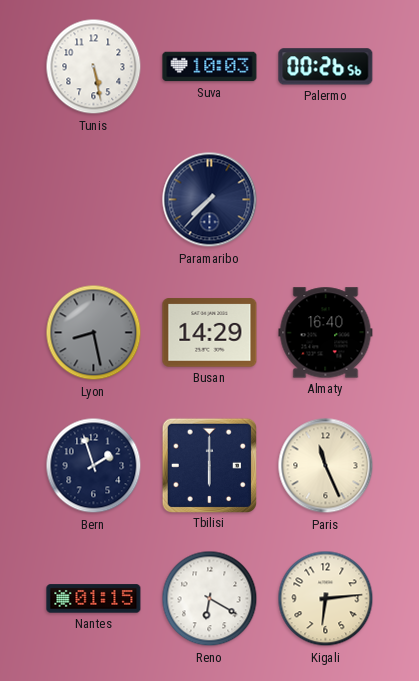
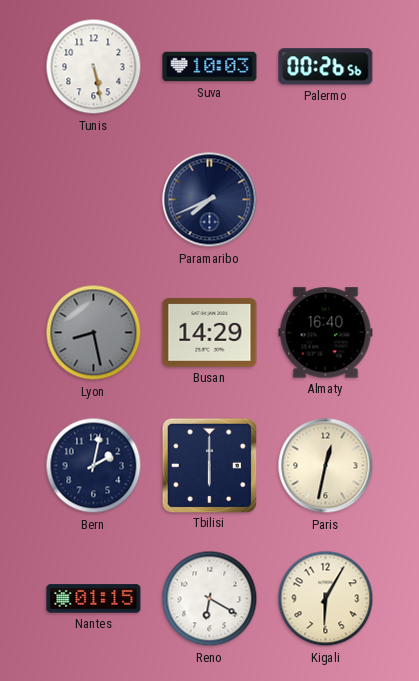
Paramaribo: 7:37 -> 7:41
Bern: 1:57 -> 2:02
Paris: 11:26 -> 12:32
Kigali: 6:14 -> 6:05
